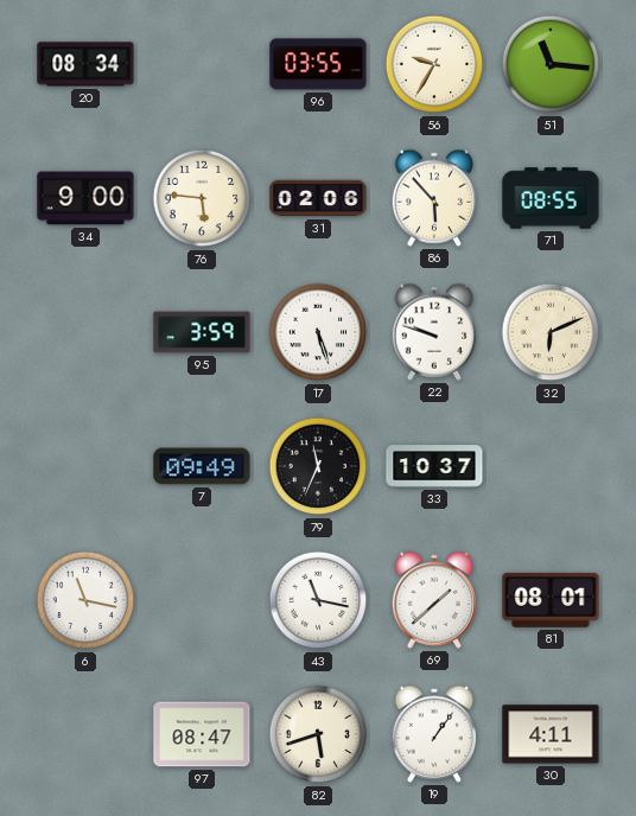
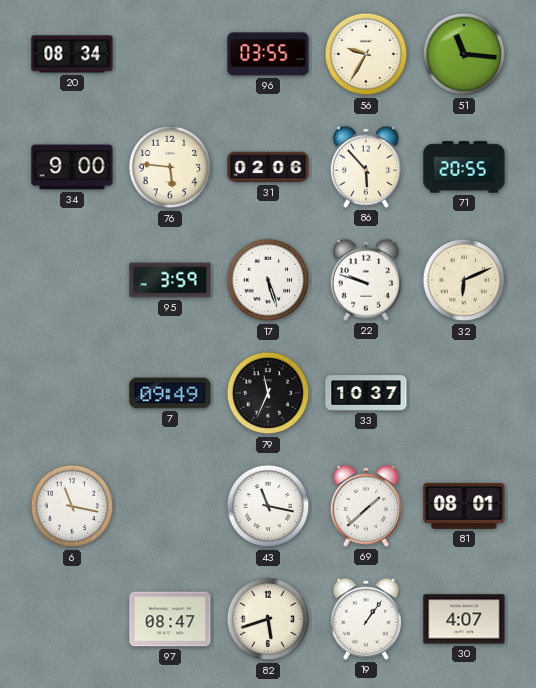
71: 08:55 -> 20:55
30: 4:11 -> 4:07
